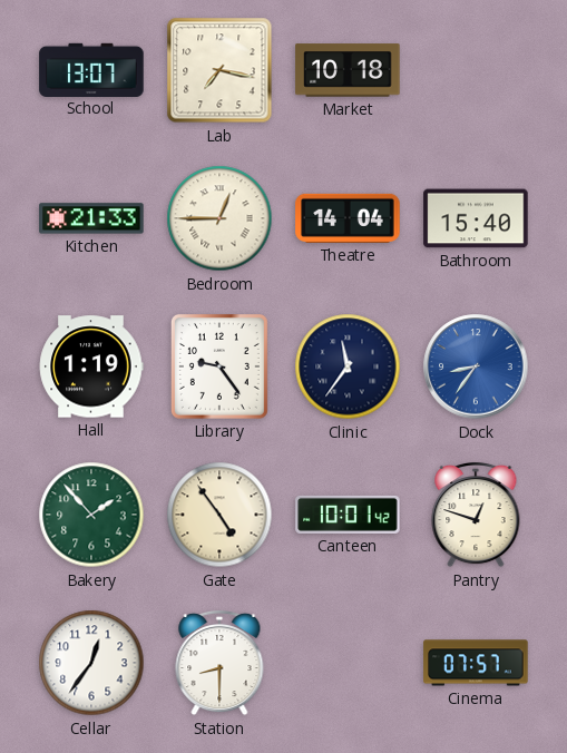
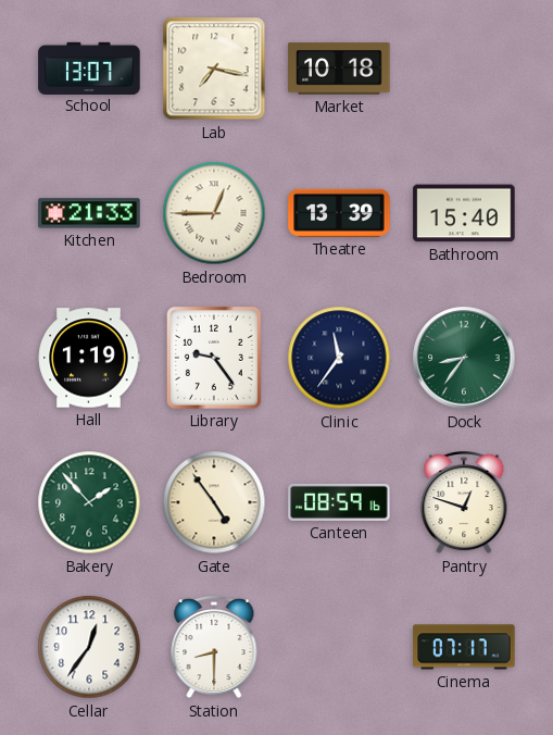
Theatre: 14:04 -> 13:39
Dock dial: blue -> green
Canteen: 10:01 -> 08:59
Cinema: 07:57 -> 07:17
